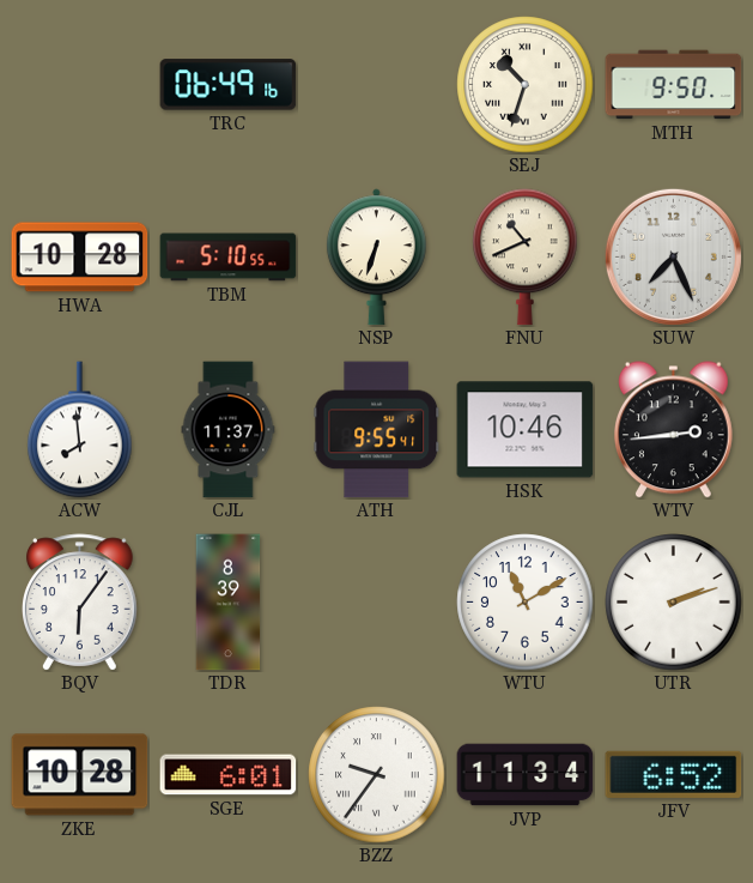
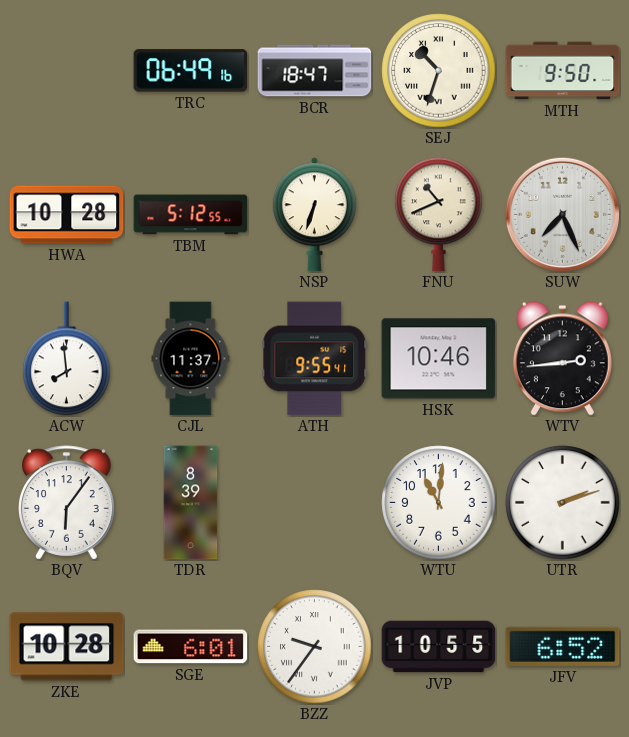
BCR: none -> 18:47
TBM: 5:10 -> 5:12
WTU: 11:10 -> 11:01
JVP: 11:34 -> 10:55
